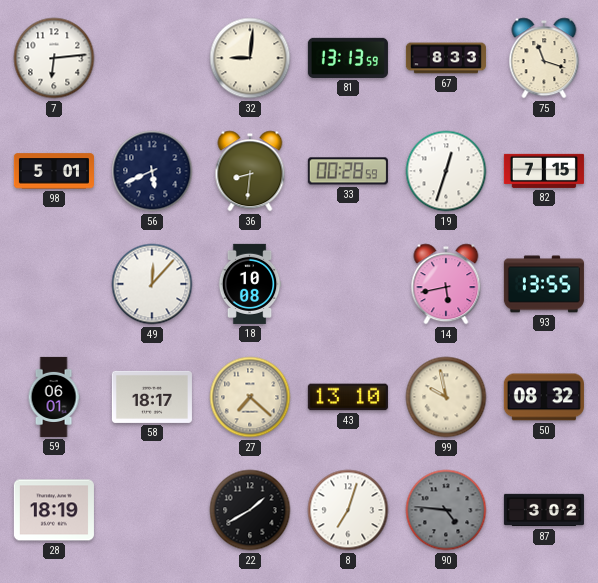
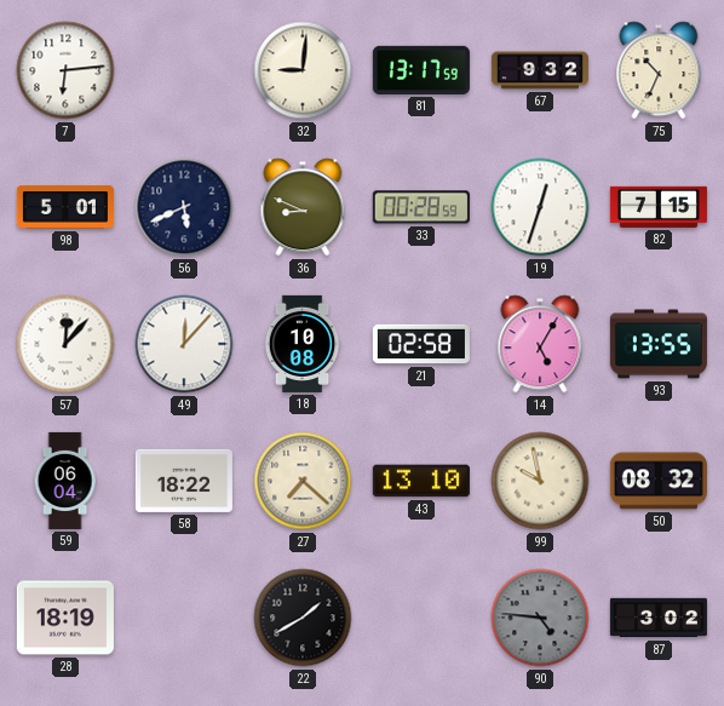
81: 13:13 -> 13:17
67: 8:33 -> 9:32
75: 11:18 -> 10:34
36: 8:31 -> 8:49
57: none -> 12:07
21: none -> 02:58
14: 5:43 -> 5:05
59: 06:01 -> 06:04
58: 18:17 -> 18:22
8: 7:03 -> none
